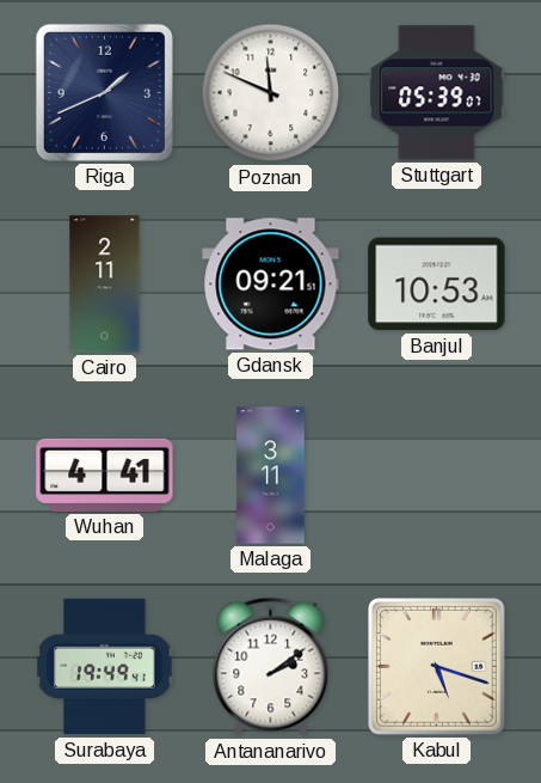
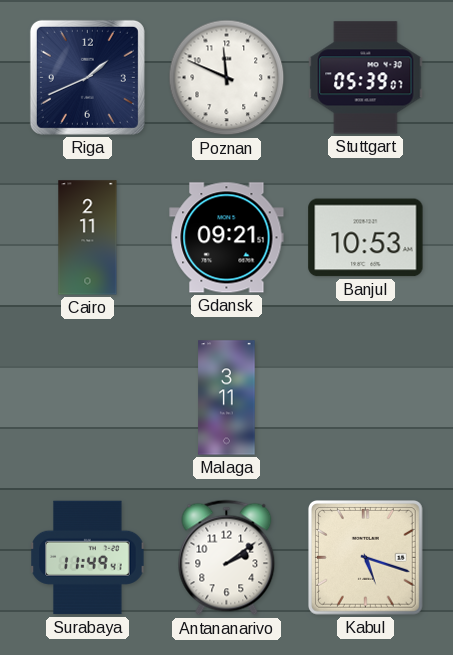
Wuhan: 4:41 -> none
Surabaya: 19:49 -> 11:49
